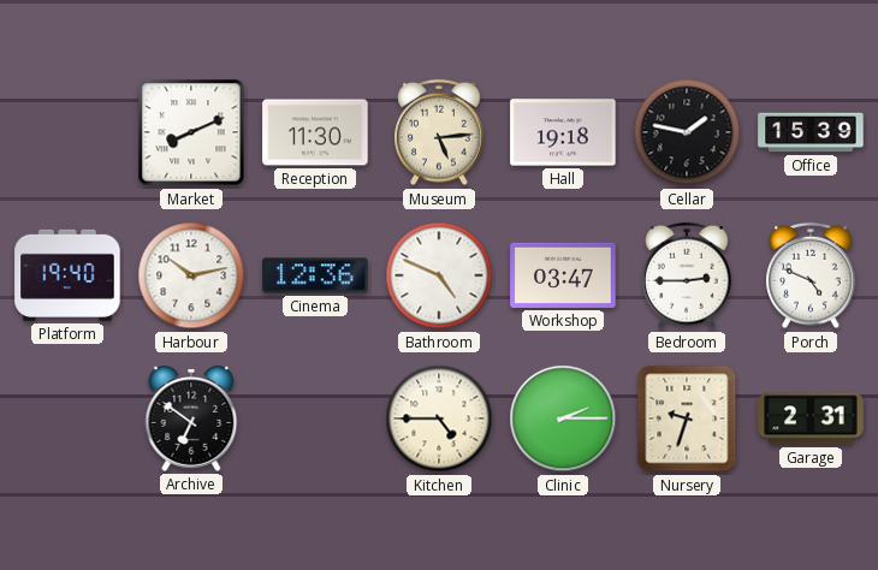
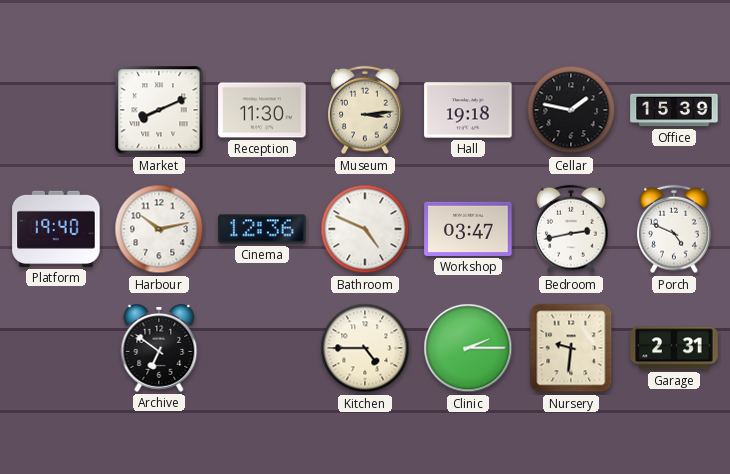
Museum: 5:14 -> 3:14
Bedroom: 2:45 -> 2:43
Nursery: 9:33 -> 9:31
